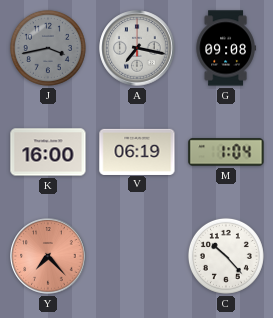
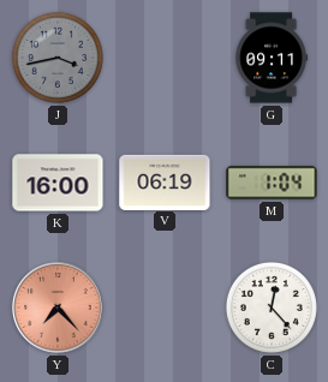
A: 7:17 -> none
G: 09:08 -> 09:11
C: 10:23 -> 12:23
